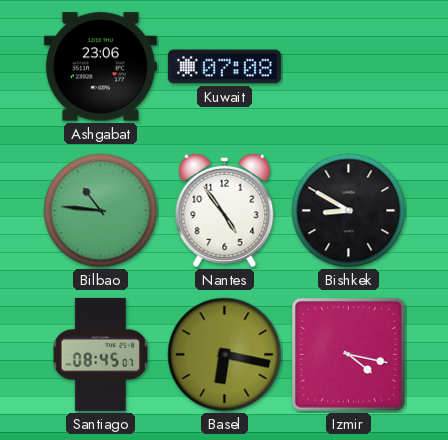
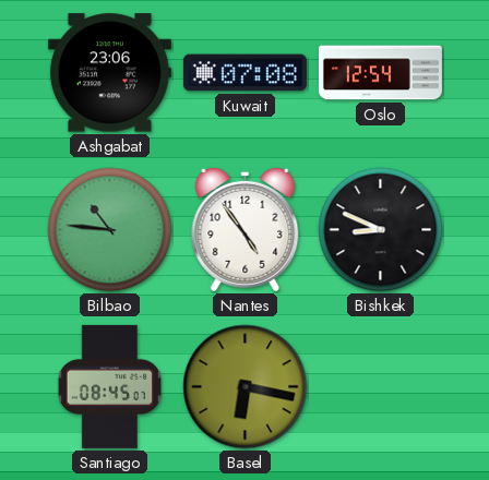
Oslo: none -> 12:54
Bishkek: 8:50 -> 8:49
Izmir: 4:17 -> none
